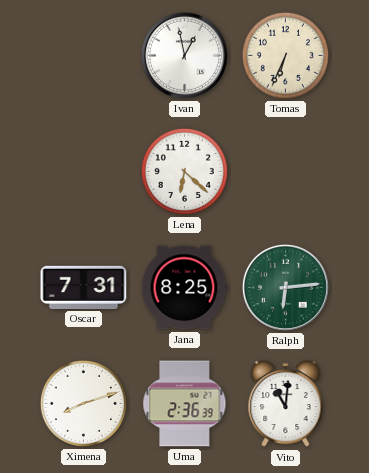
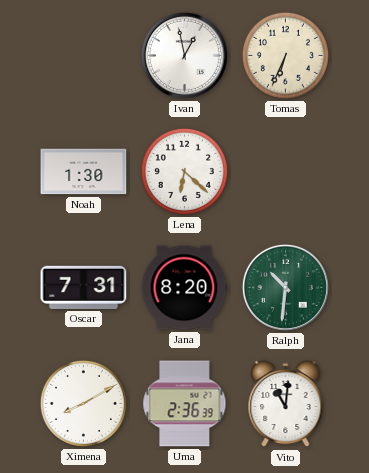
Noah: none -> 1:30
Jana: 8:25 -> 8:20
Ralph: 6:14 -> 10:31
Ximena: 8:12 -> 8:10
